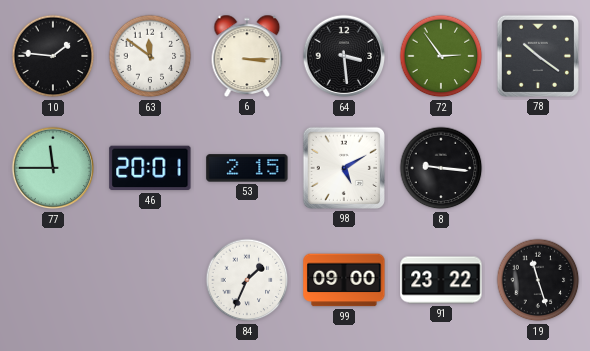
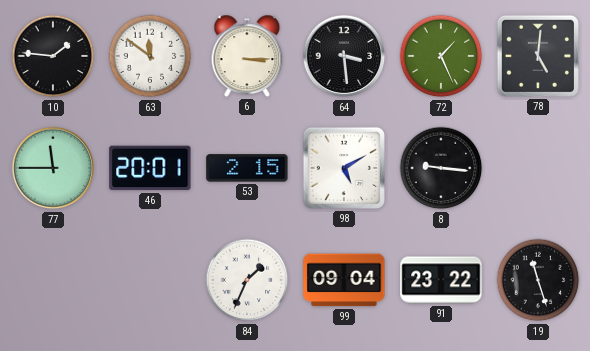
72: 2:54 -> 1:26
78: 10:21 -> 5:01
99: 09:00 -> 09:04
